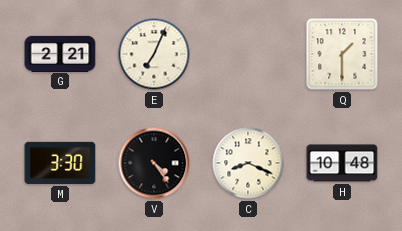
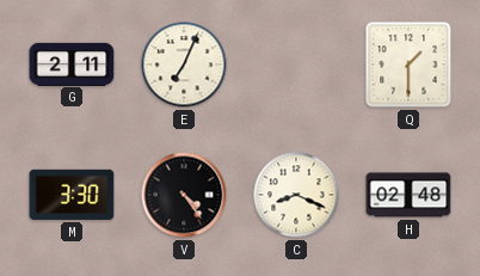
G: 2:21 -> 2:11
H: 10:48 -> 02:48
